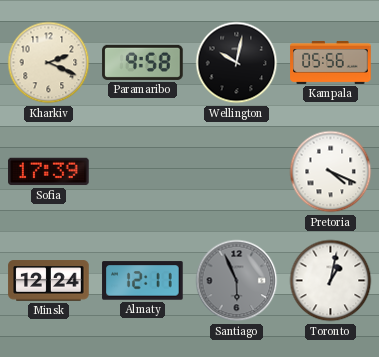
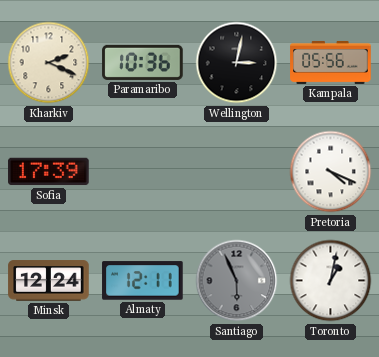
Paramaribo: 9:58 -> 10:36
Wellington: 10:02 -> 3:02
